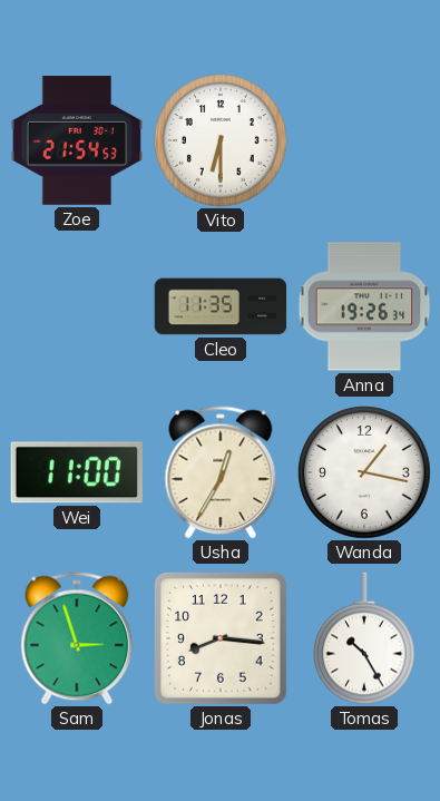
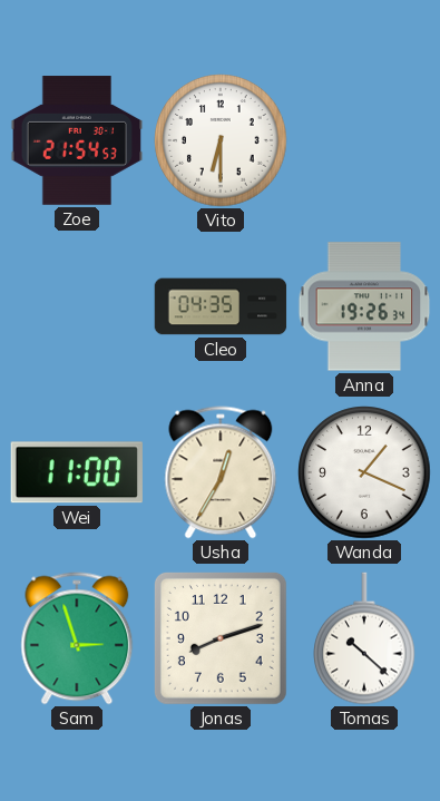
Cleo: 11:35 -> 04:35
Wanda: 1:17 -> 1:19
Jonas: 8:16 -> 8:12
Tomas: 10:25 -> 10:22
